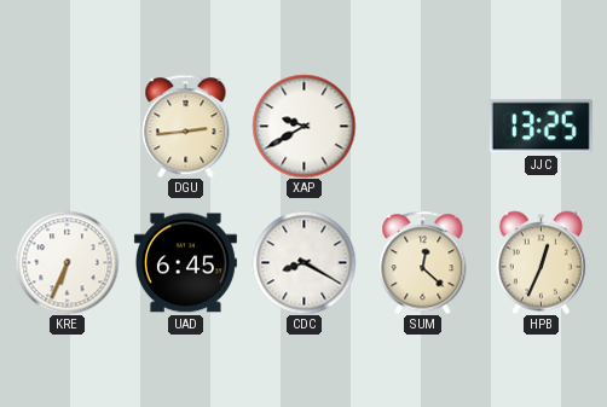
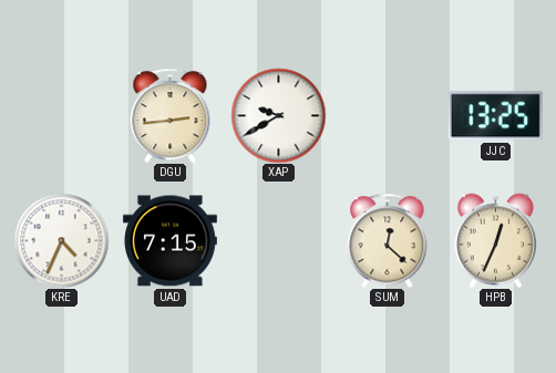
KRE: 6:34 -> 4:34
UAD: 6:45 -> 7:15
CDC: 8:20 -> none
